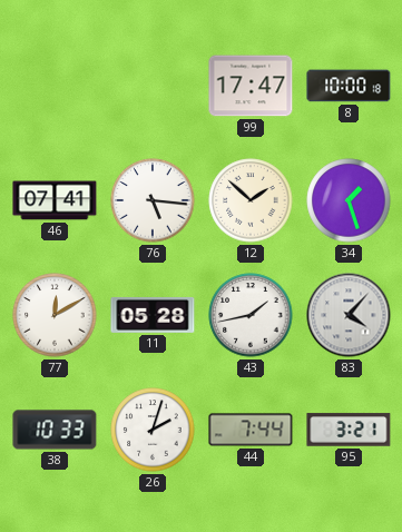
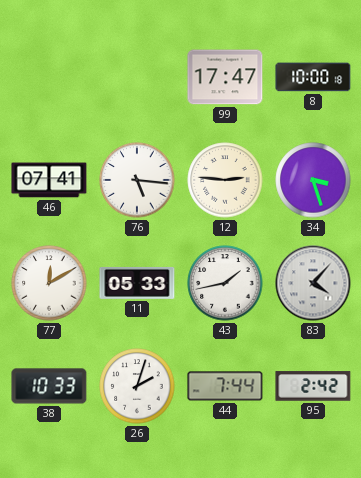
12: 1:52 -> 2:46
34: 1:27 -> 3:27
11: 05:28 -> 05:33
95: 3:21 -> 2:42
